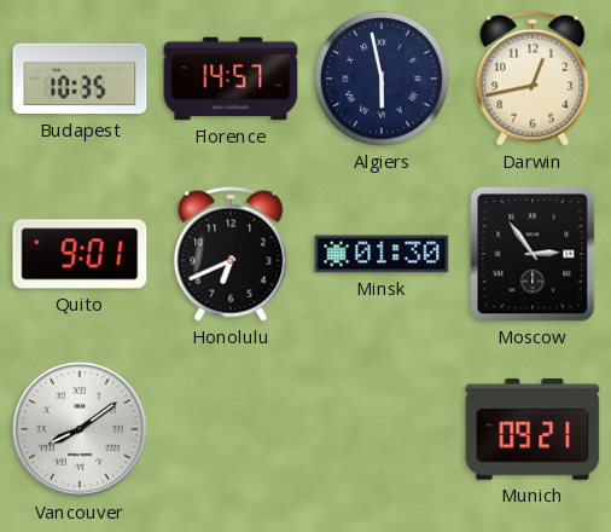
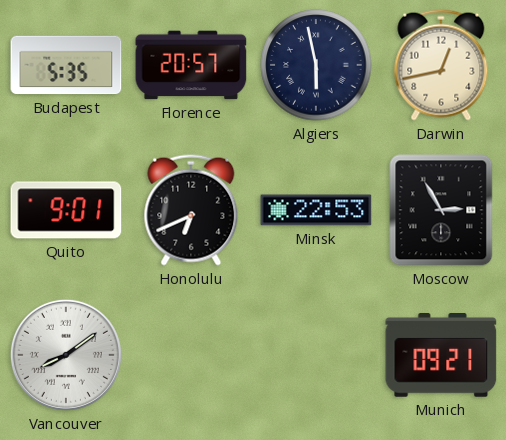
Budapest: 10:35 -> 5:35
Florence: 14:57 -> 20:57
Minsk: 01:30 -> 22:53
Moscow: 2:54 -> 2:55
